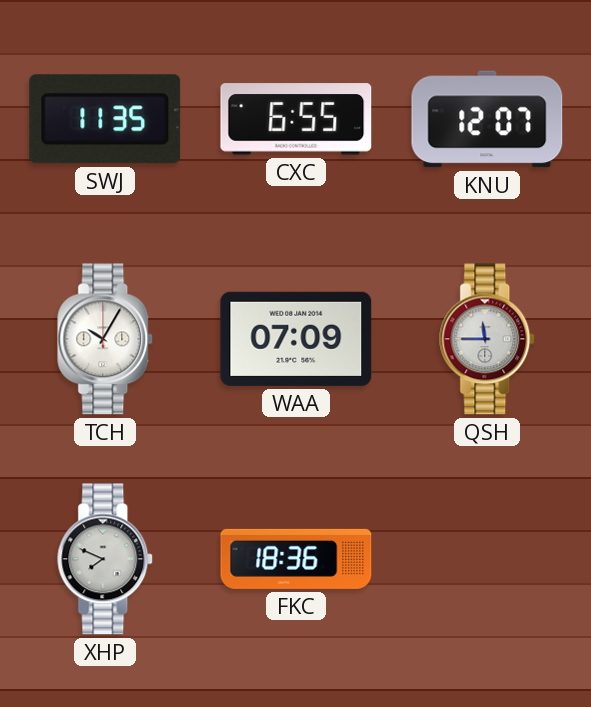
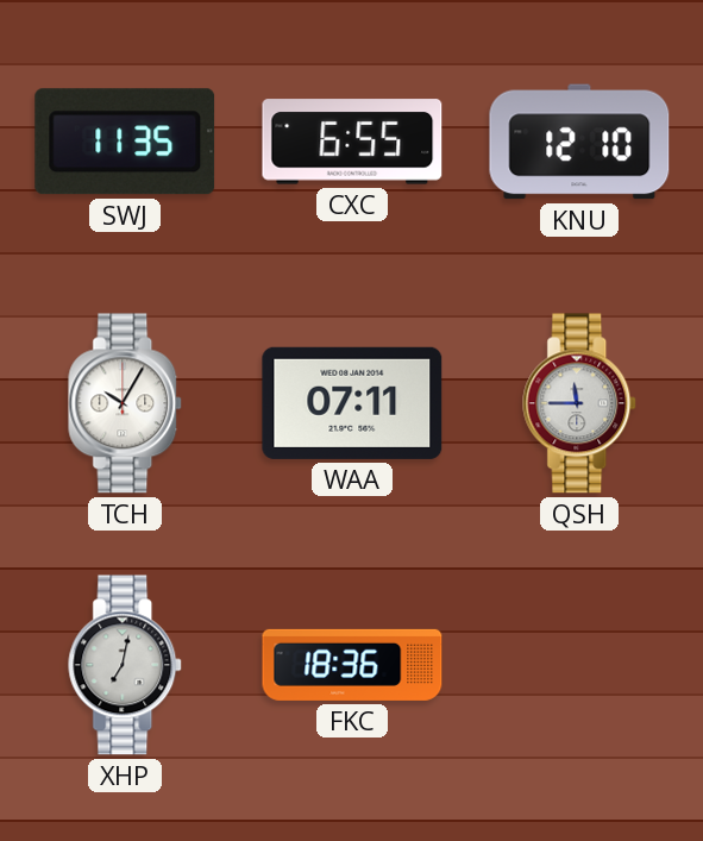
KNU: 12:07 -> 12:10
WAA: 07:09 -> 07:11
XHP: 7:49 -> 7:02
